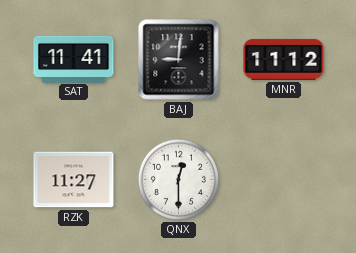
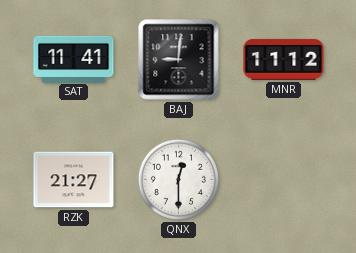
RZK: 11:27 -> 21:27
